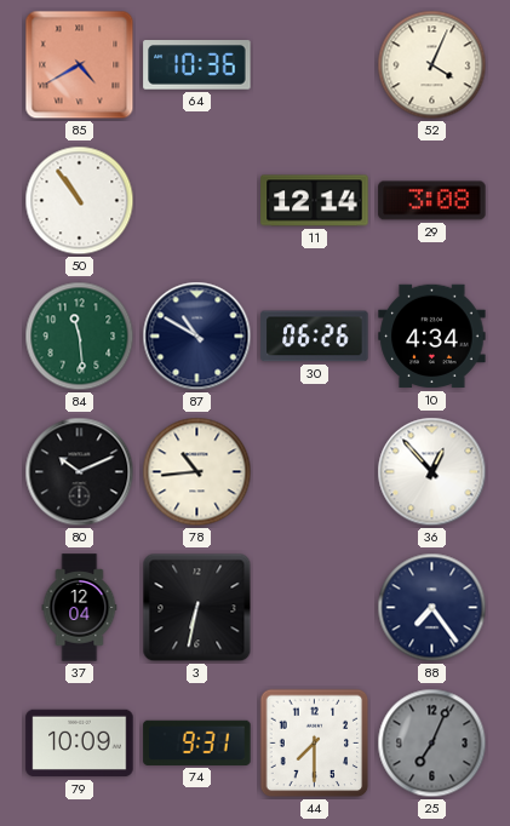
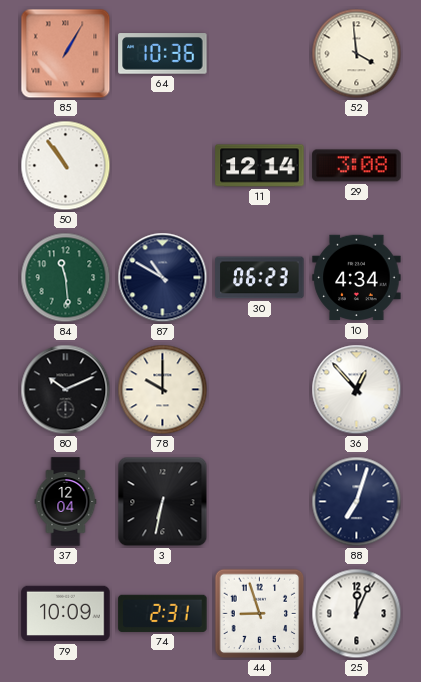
85: 4:40 -> 1:05
52: 4:04 -> 3:59
30: 06:26 -> 06:23
78: 10:44 -> 10:00
88: 7:24 -> 7:03
74: 9:31 -> 2:31
44: 7:30 -> 8:57
25: 7:04 -> 12:04
25 dial: grey -> white
